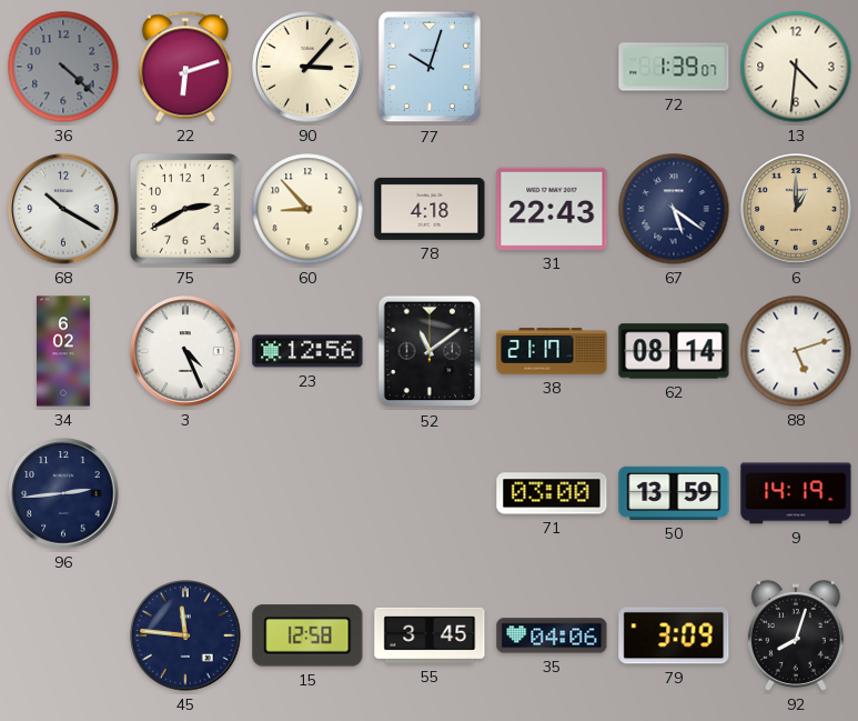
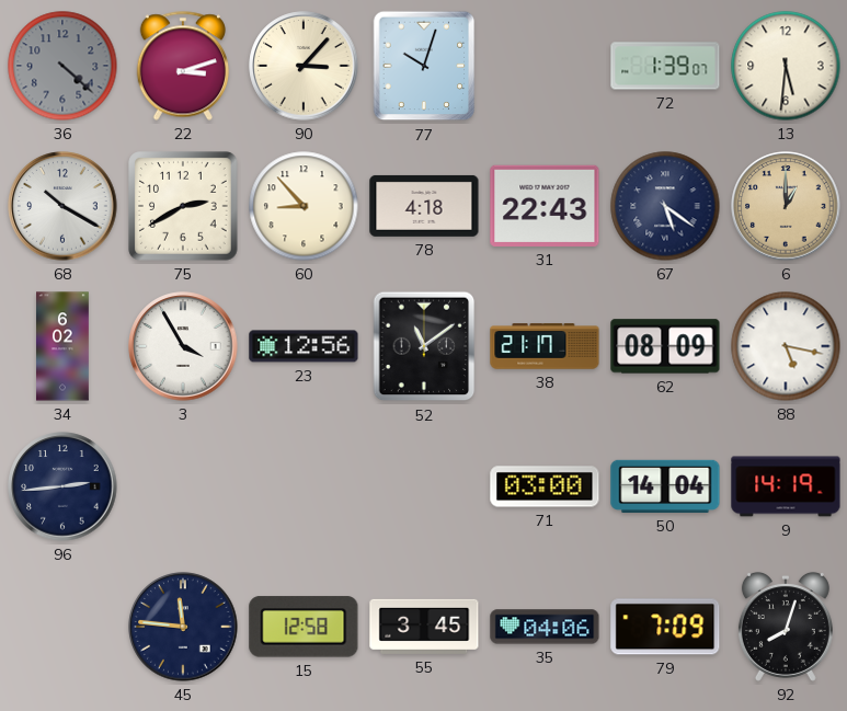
22: 6:12 -> 3:12
13: 4:31 -> 5:31
3: 4:26 -> 3:55
62: 08:14 -> 08:09
88: 5:12 -> 5:17
50: 13:59 -> 14:04
79: 3:09 -> 7:09
